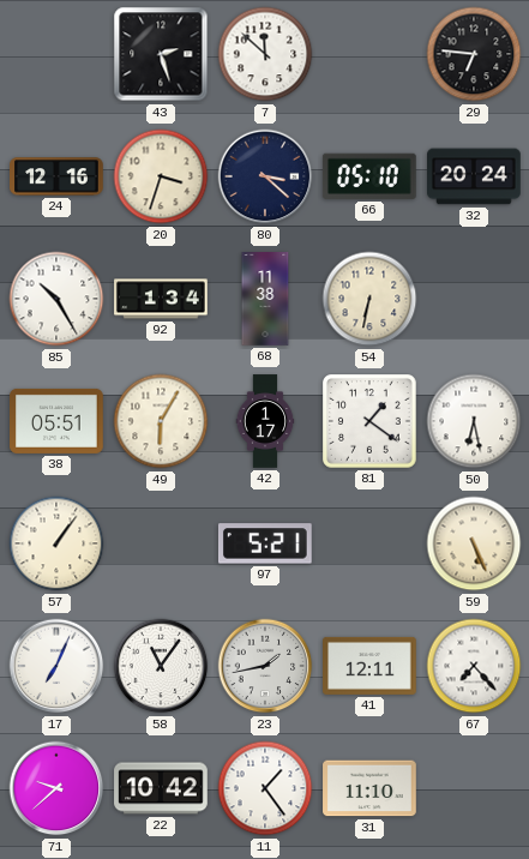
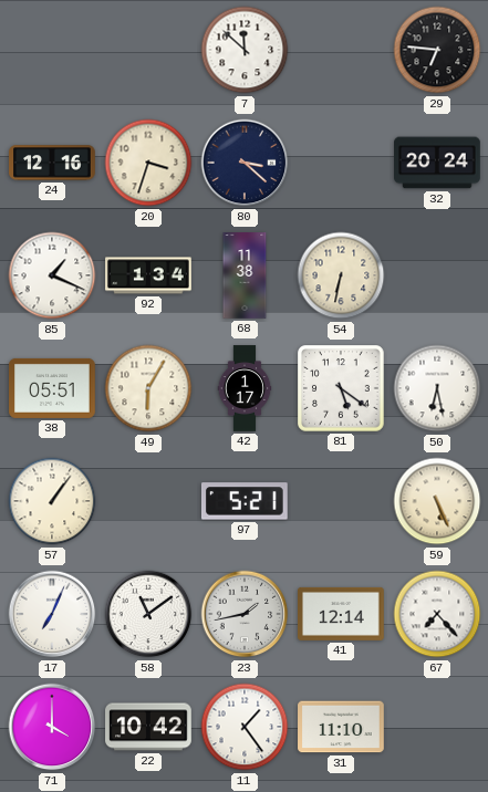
43: 2:27 -> none
66: 05:10 -> none
85: 10:25 -> 1:19
81: 1:21 -> 5:21
58: 11:06 -> 11:09
41: 12:11 -> 12:14
71: 9:38 -> 4:00
